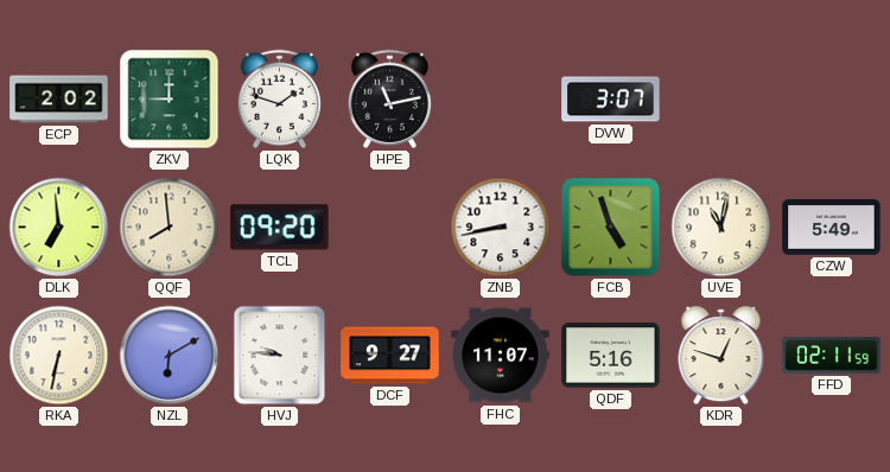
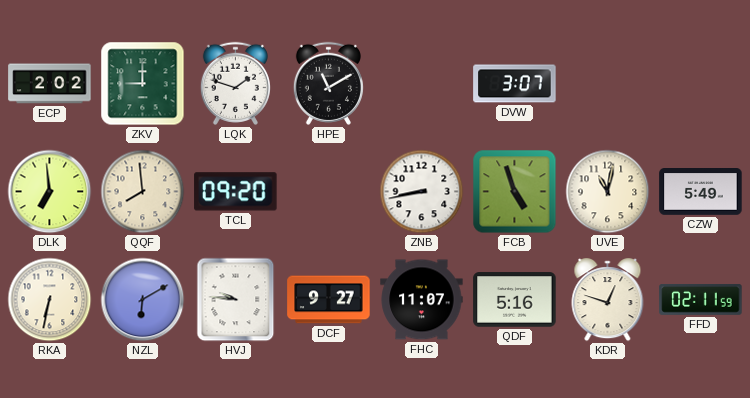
HPE: 11:13 -> 11:10
